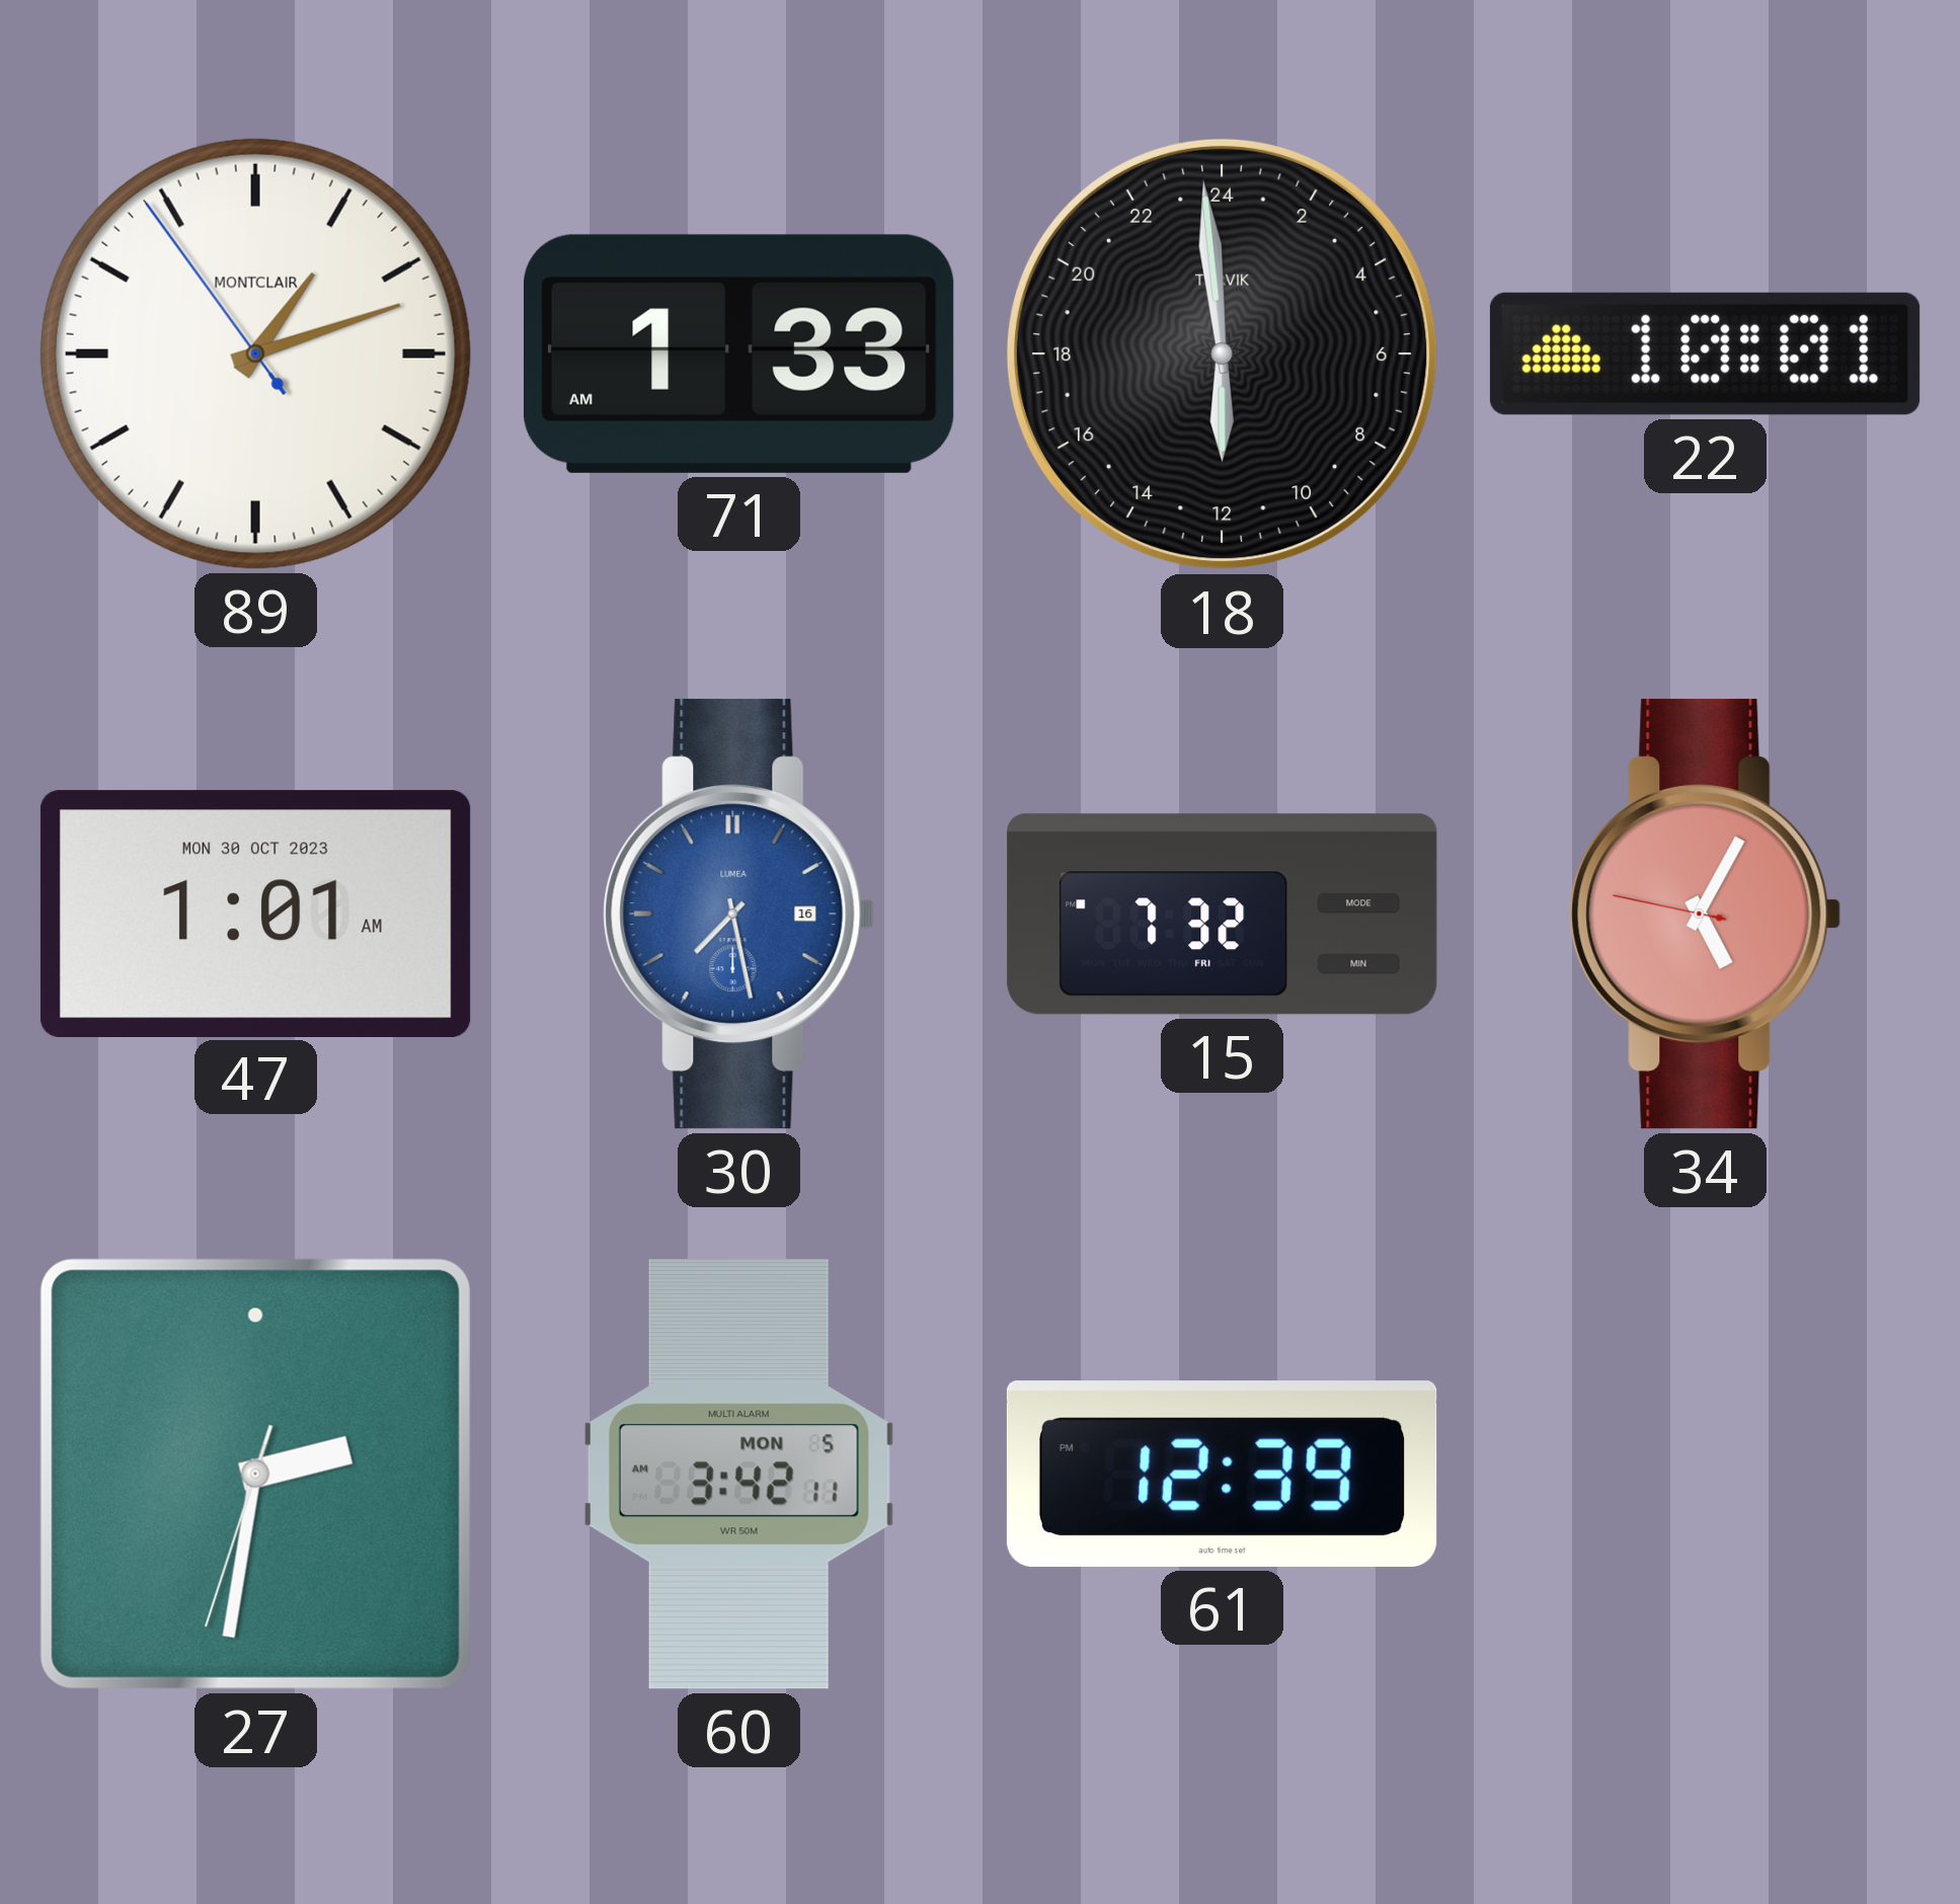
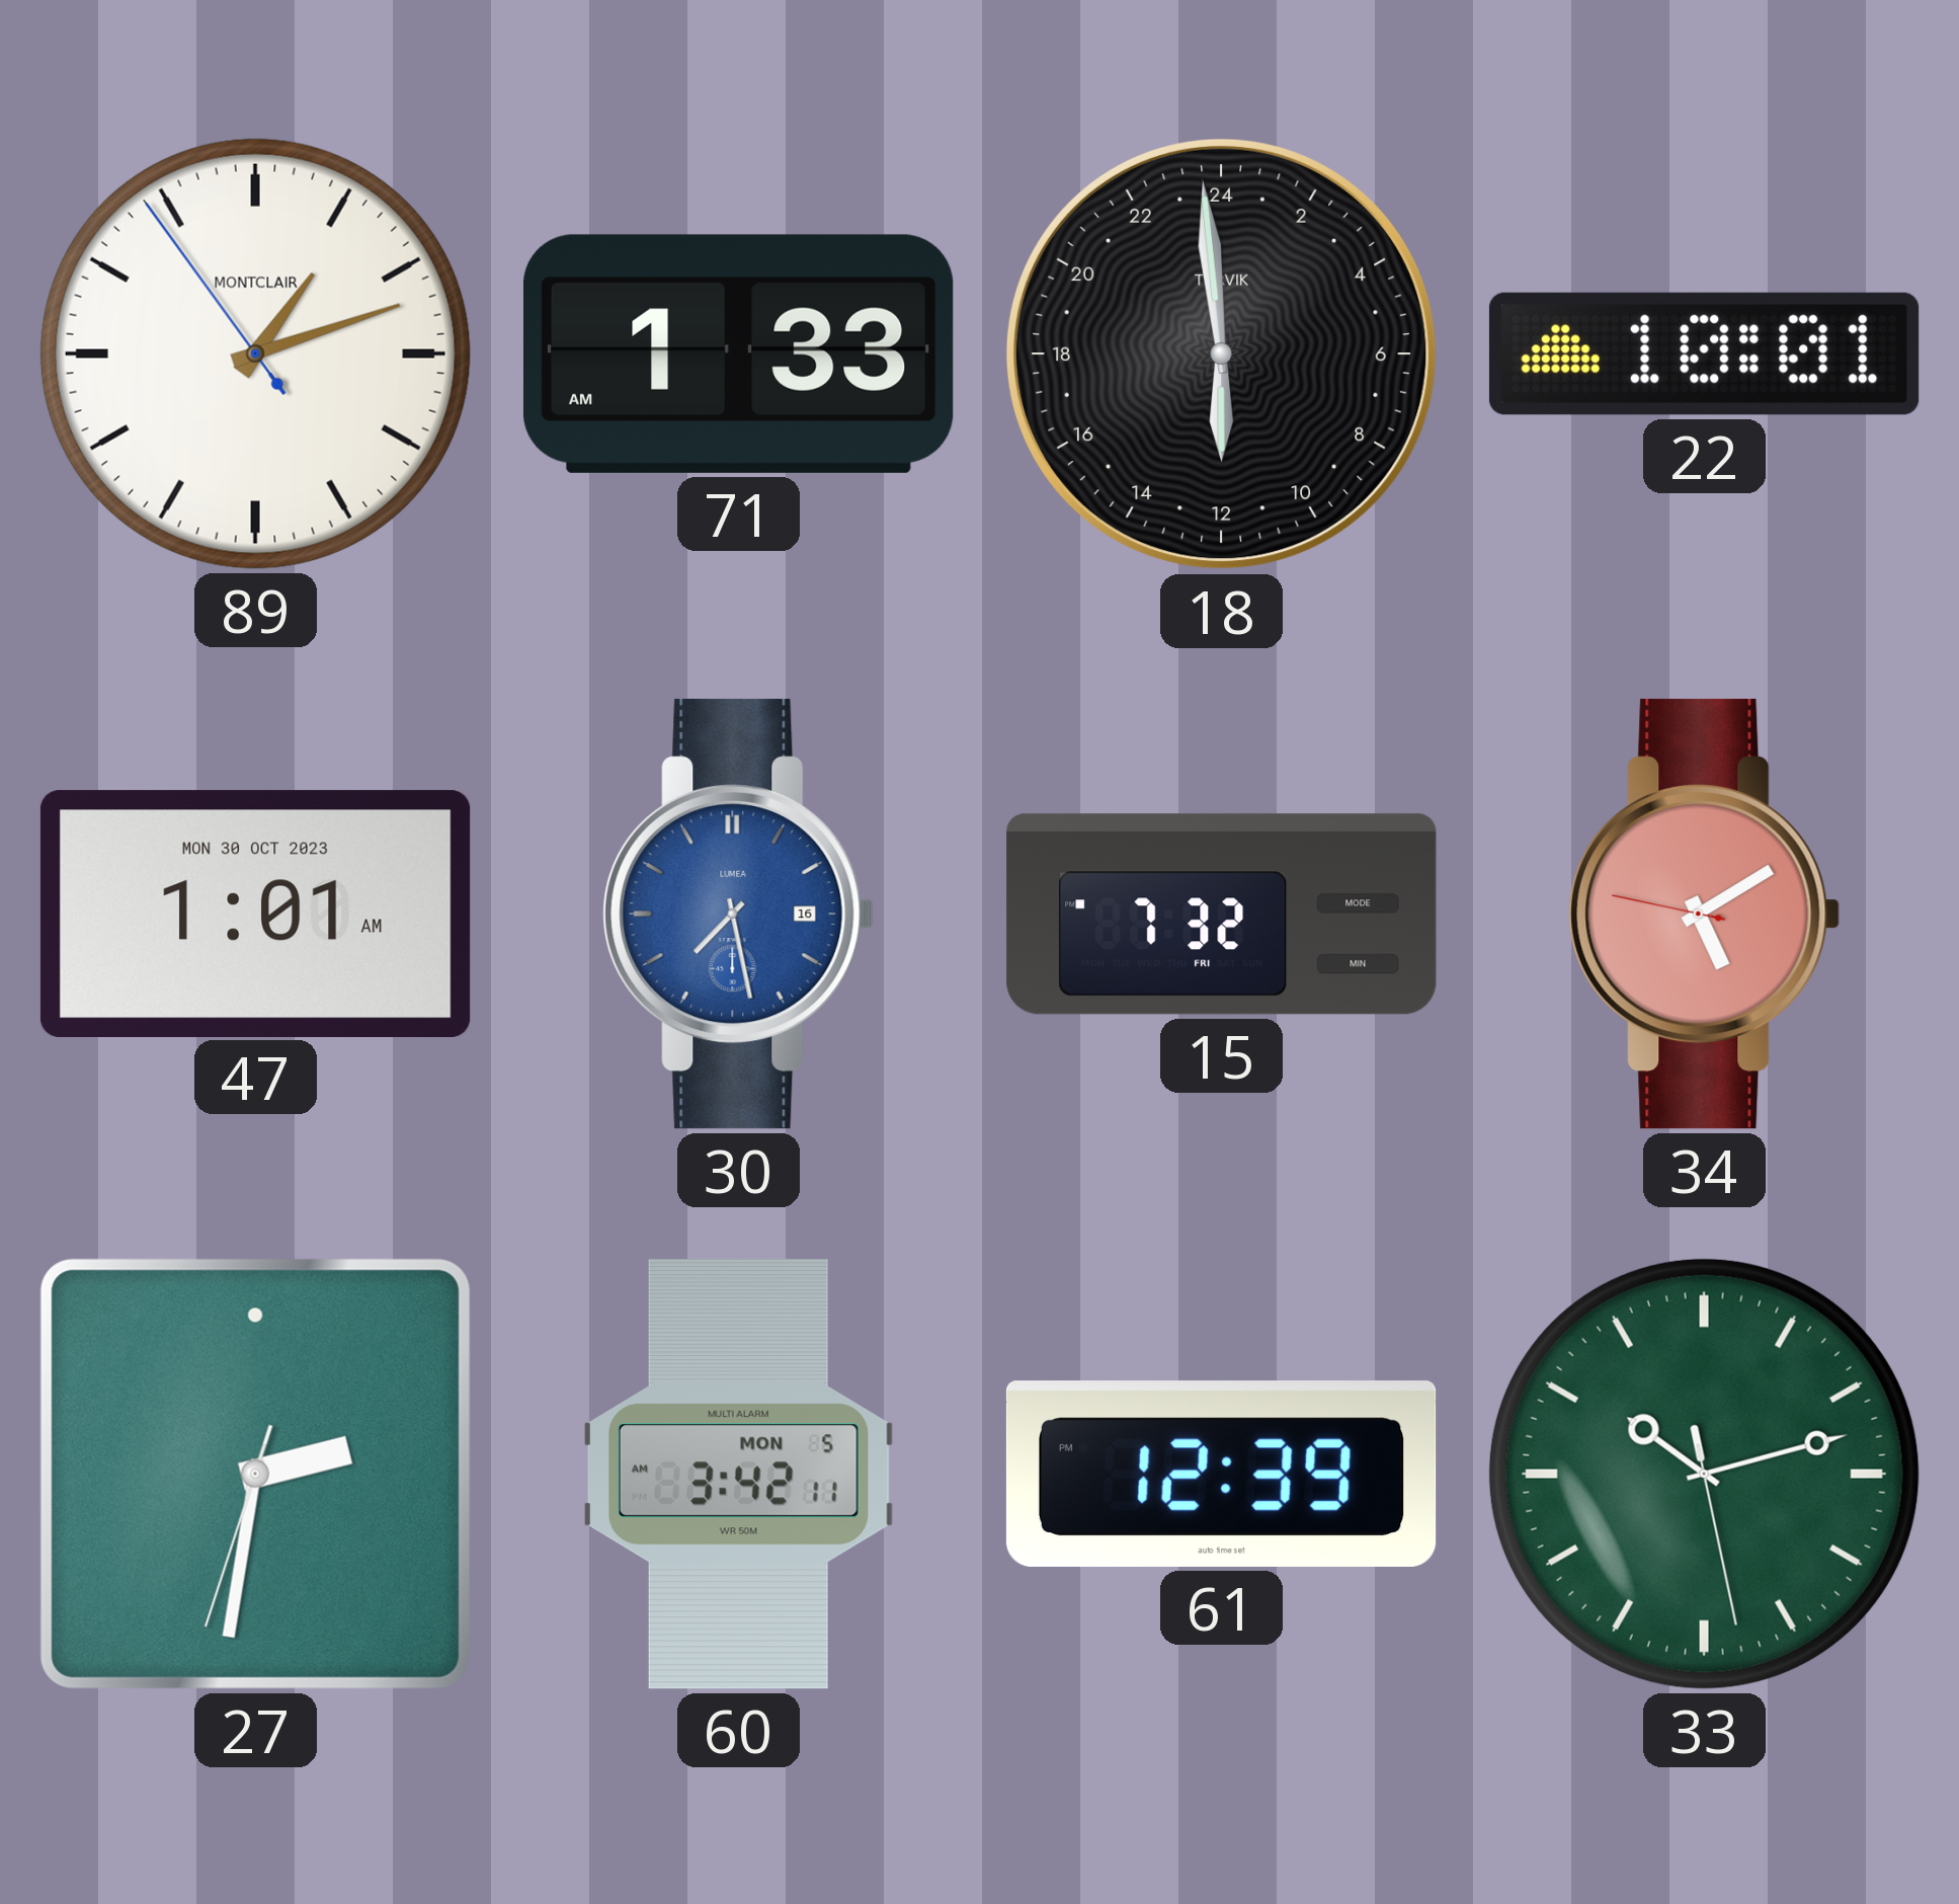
34: 5:04 -> 5:09
33: none -> 10:12
